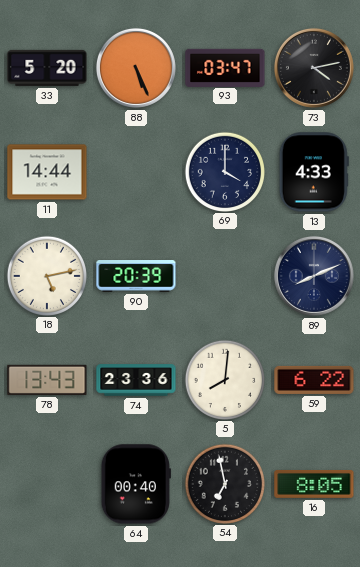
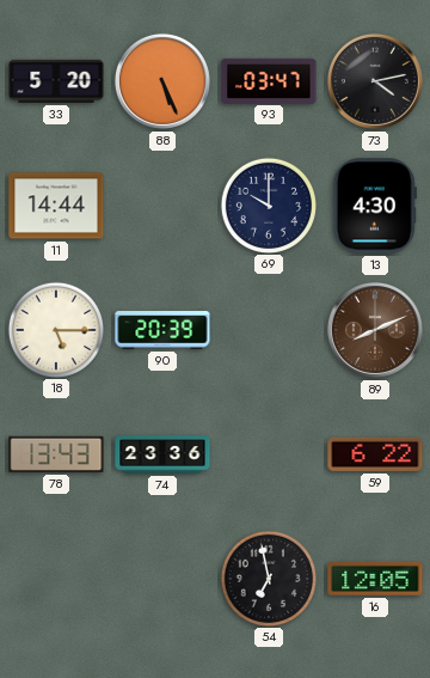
69: 4:00 -> 10:00
13: 4:33 -> 4:30
18: 5:13 -> 5:15
89 dial: navy -> brown
5: 8:01 -> none
64: 00:40 -> none
16: 8:05 -> 12:05
